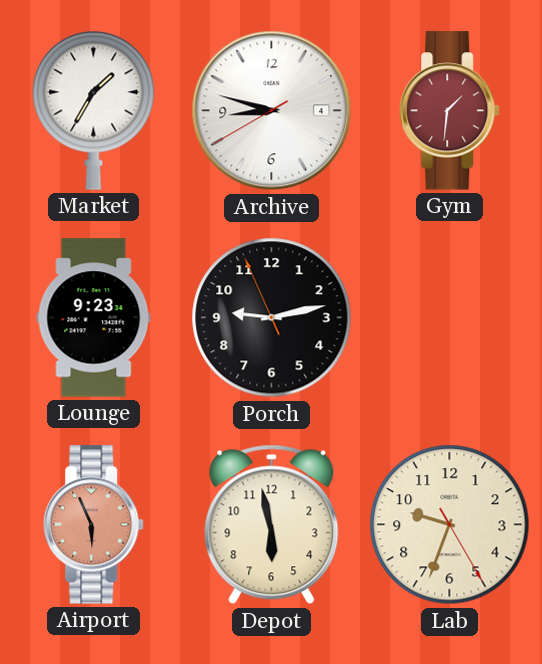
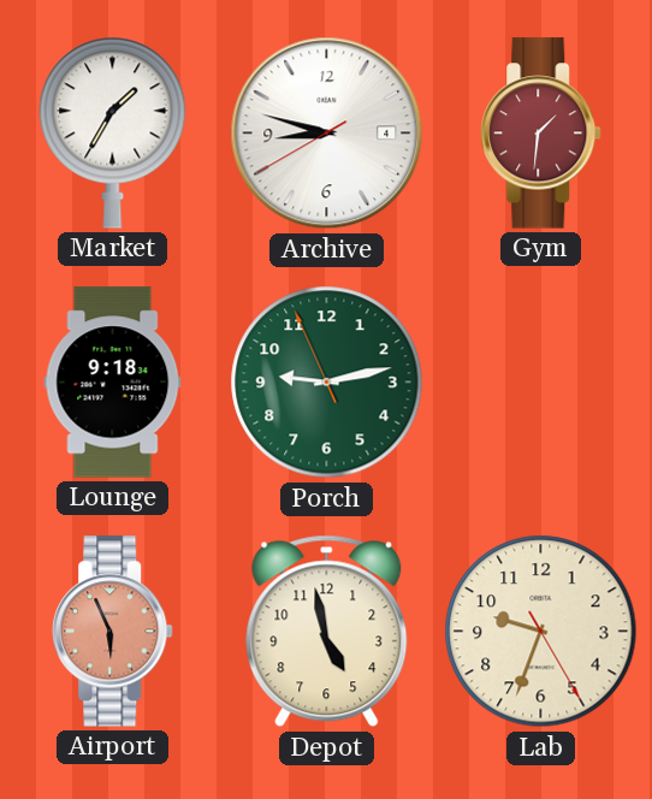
Lounge: 9:23 -> 9:18
Porch dial: black -> green
Depot: 5:58 -> 4:58
